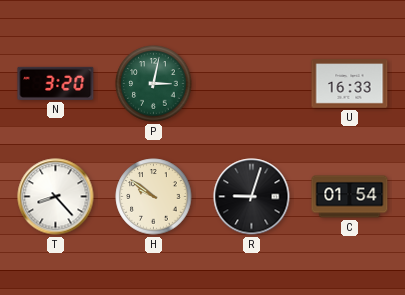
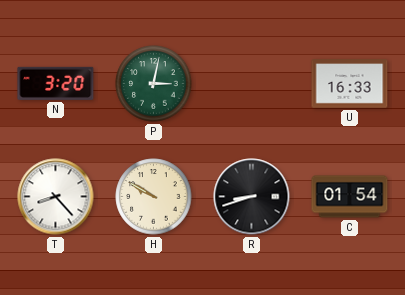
H: 9:51 -> 9:50
R: 9:03 -> 8:42
